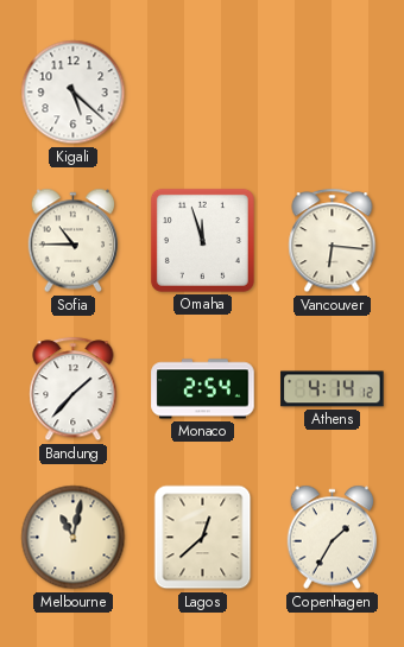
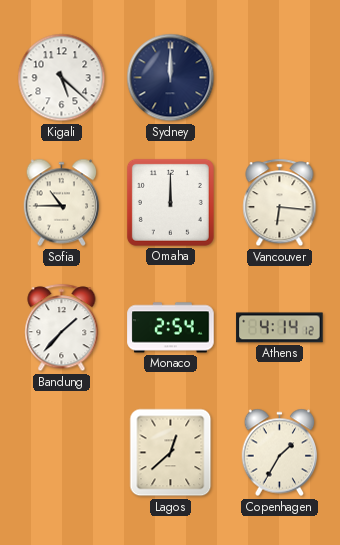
Sydney: none -> 12:00
Omaha: 11:57 -> 12:00
Melbourne: 11:02 -> none
